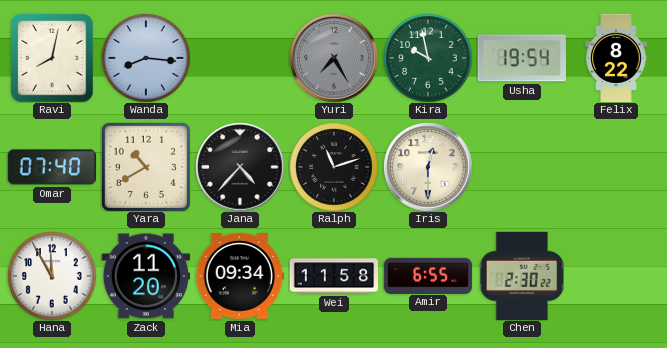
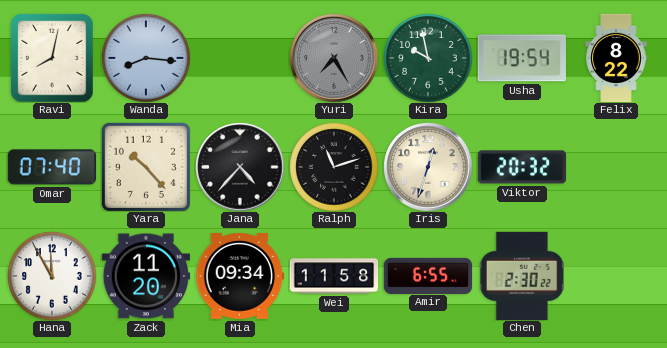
Yara: 10:40 -> 10:23
Iris: 12:30 -> 12:33
Viktor: none -> 20:32
